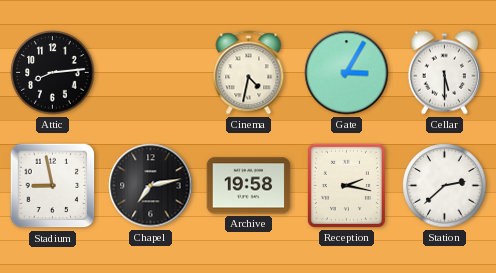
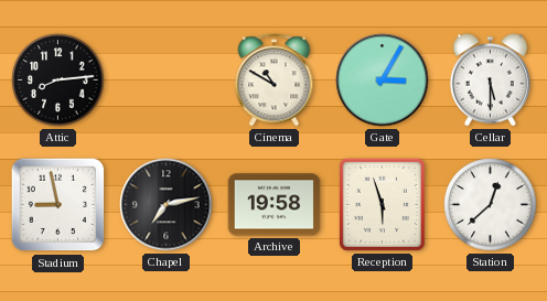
Cinema: 4:32 -> 10:50
Reception: 2:17 -> 5:57
Station: 2:38 -> 12:38
